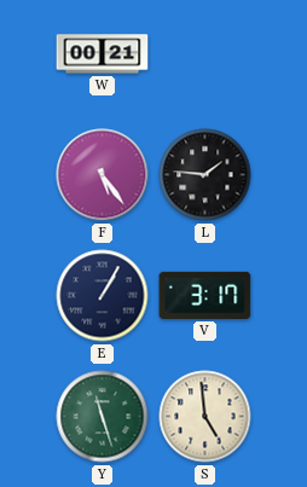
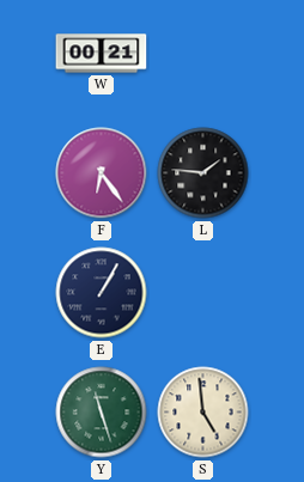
F: 5:24 -> 6:24
V: 3:17 -> none
